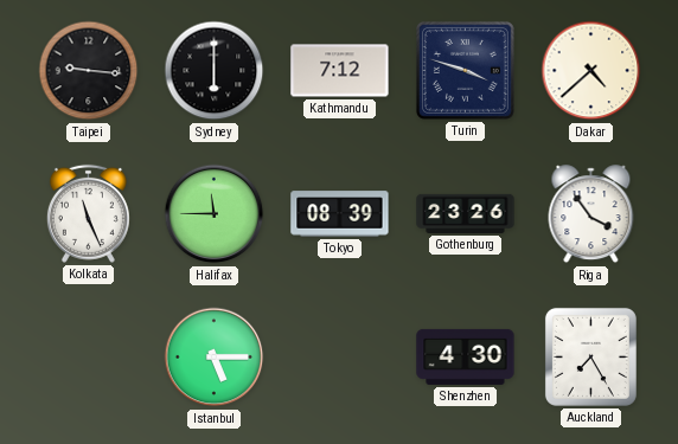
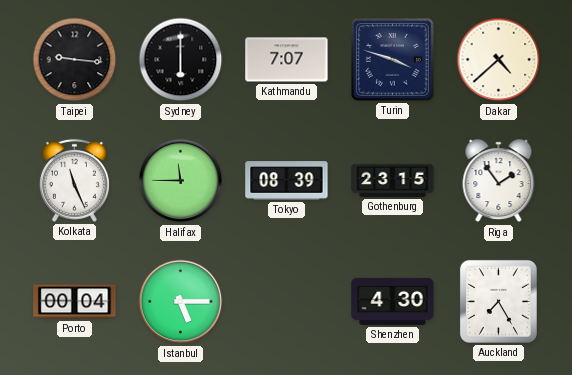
Kathmandu: 7:12 -> 7:07
Gothenburg: 23:26 -> 23:15
Riga: 3:54 -> 1:54
Porto: none -> 00:04
